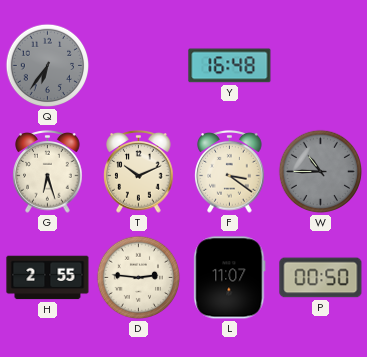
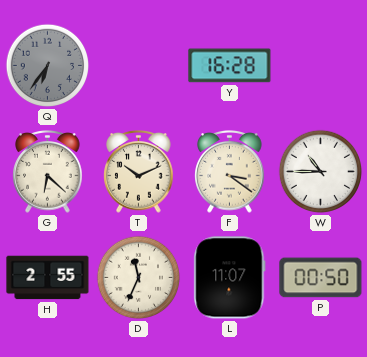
Y: 16:48 -> 16:28
G: 6:27 -> 6:22
W dial: grey -> white
D: 2:46 -> 11:34
